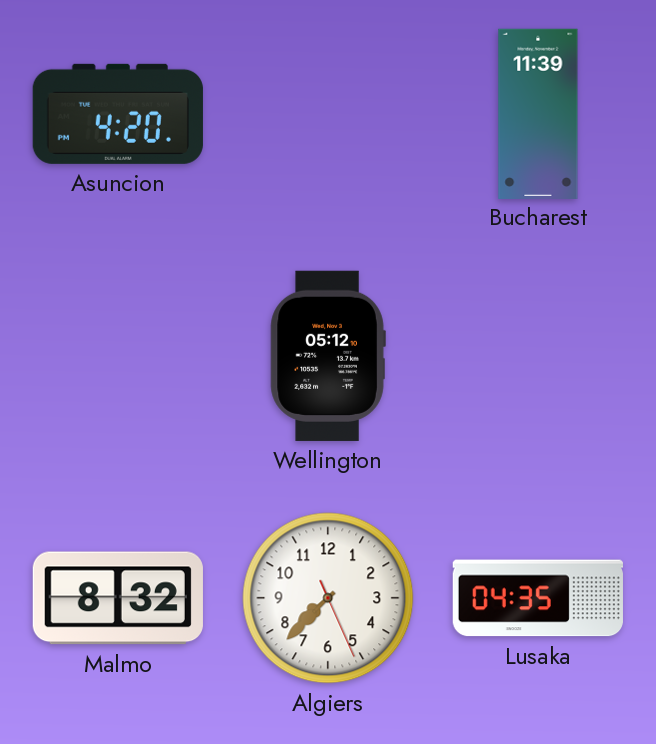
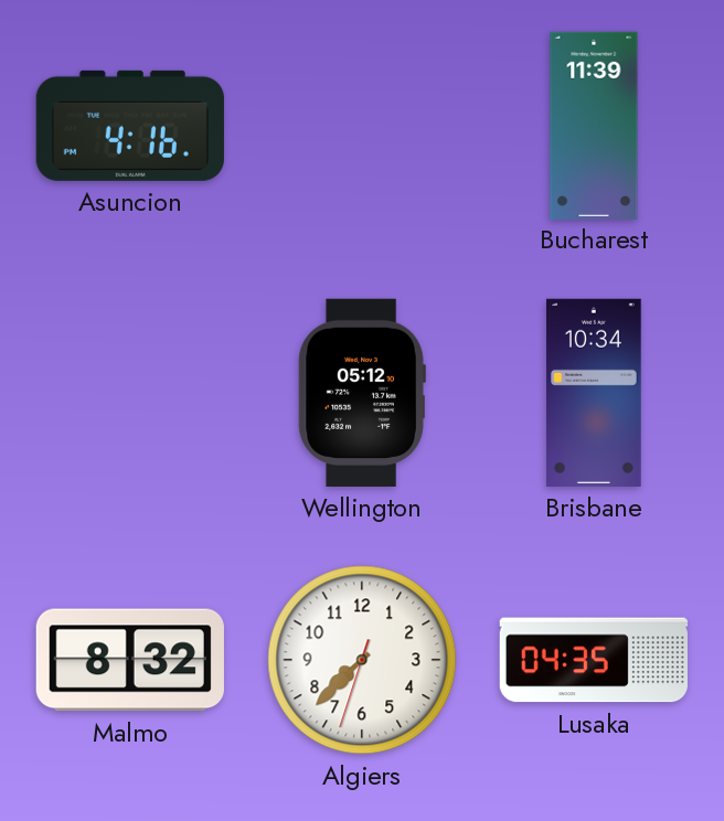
Asuncion: 4:20 -> 4:16
Brisbane: none -> 10:34
Algiers: 7:37:26 -> 7:37:33
